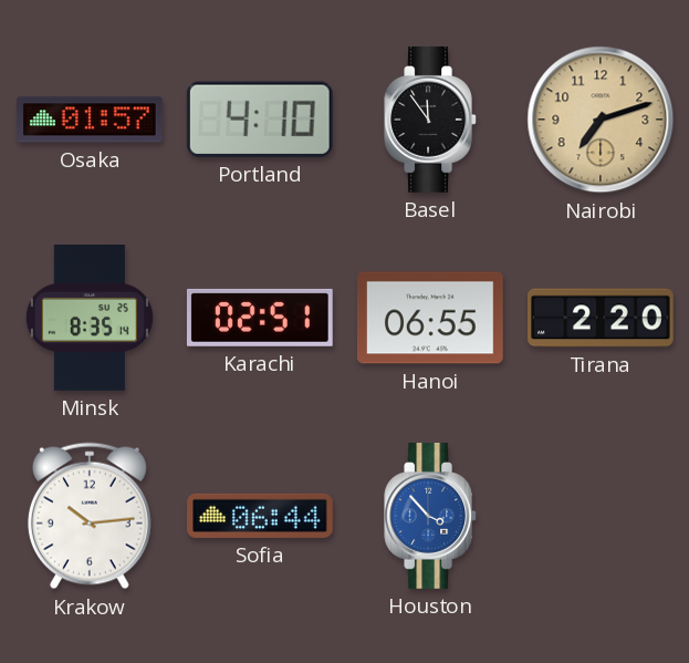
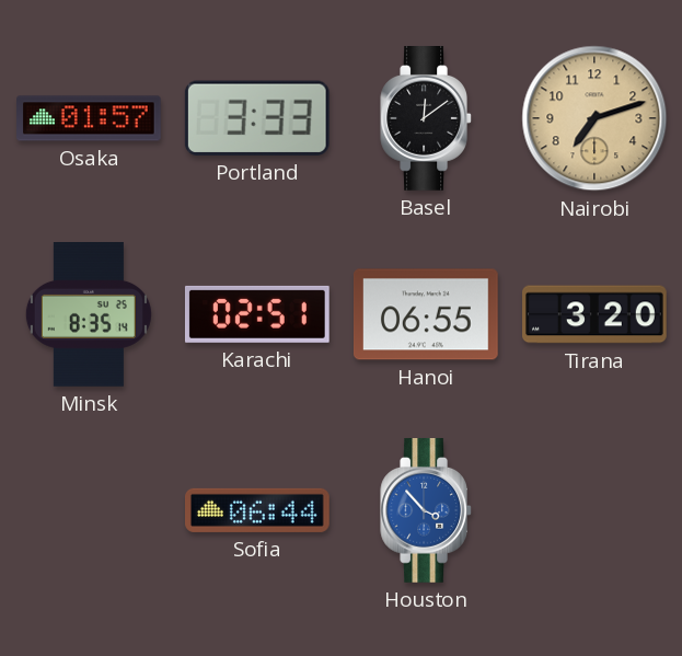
Portland: 4:10 -> 3:33
Basel: 11:54 -> 12:09
Tirana: 2:20 -> 3:20
Krakow: 10:14 -> none
